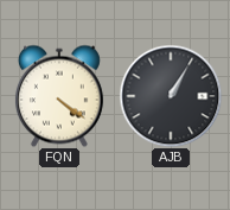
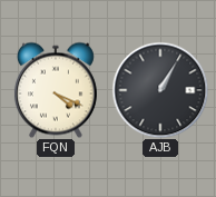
FQN: 4:21 -> 4:19
